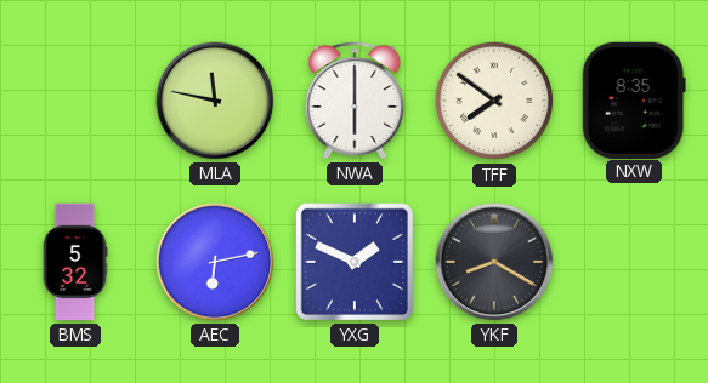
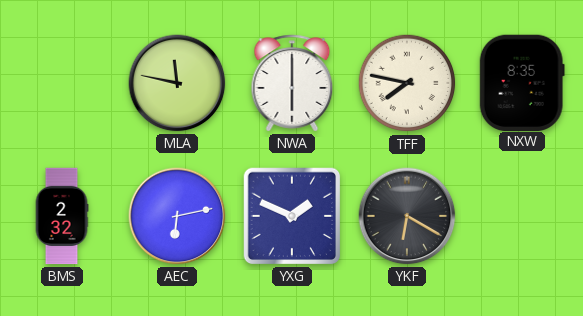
TFF: 7:51 -> 7:47
BMS: 5:32 -> 2:32
YKF: 8:20 -> 6:20
